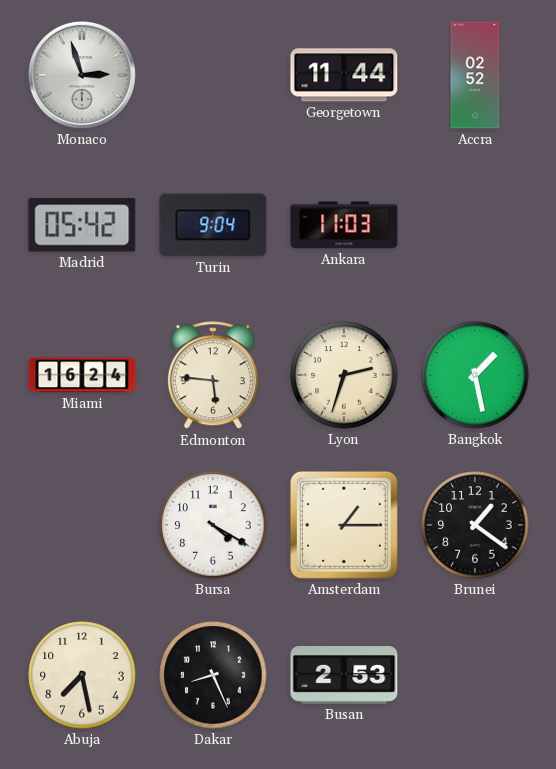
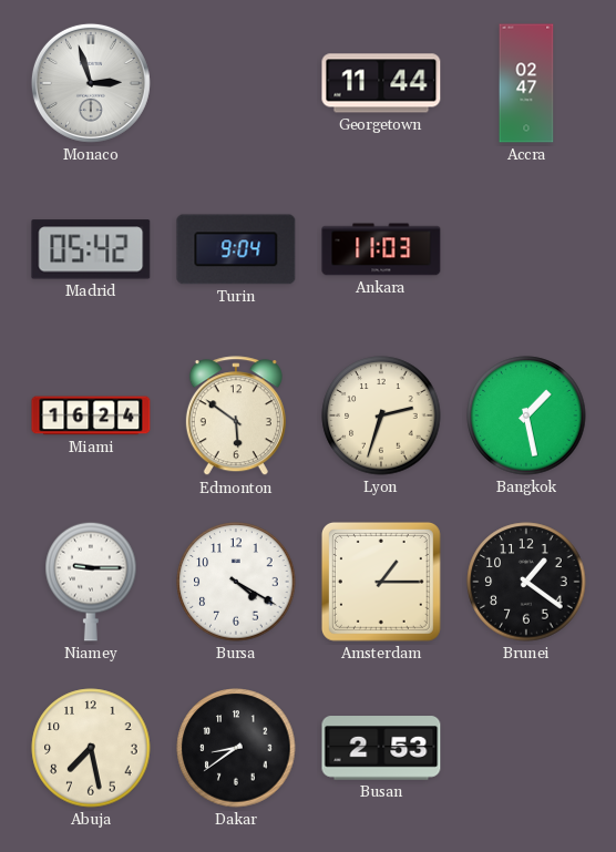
Accra: 02:52 -> 02:47
Edmonton: 5:46 -> 5:51
Niamey: none -> 9:15
Dakar: 8:26 -> 8:39
